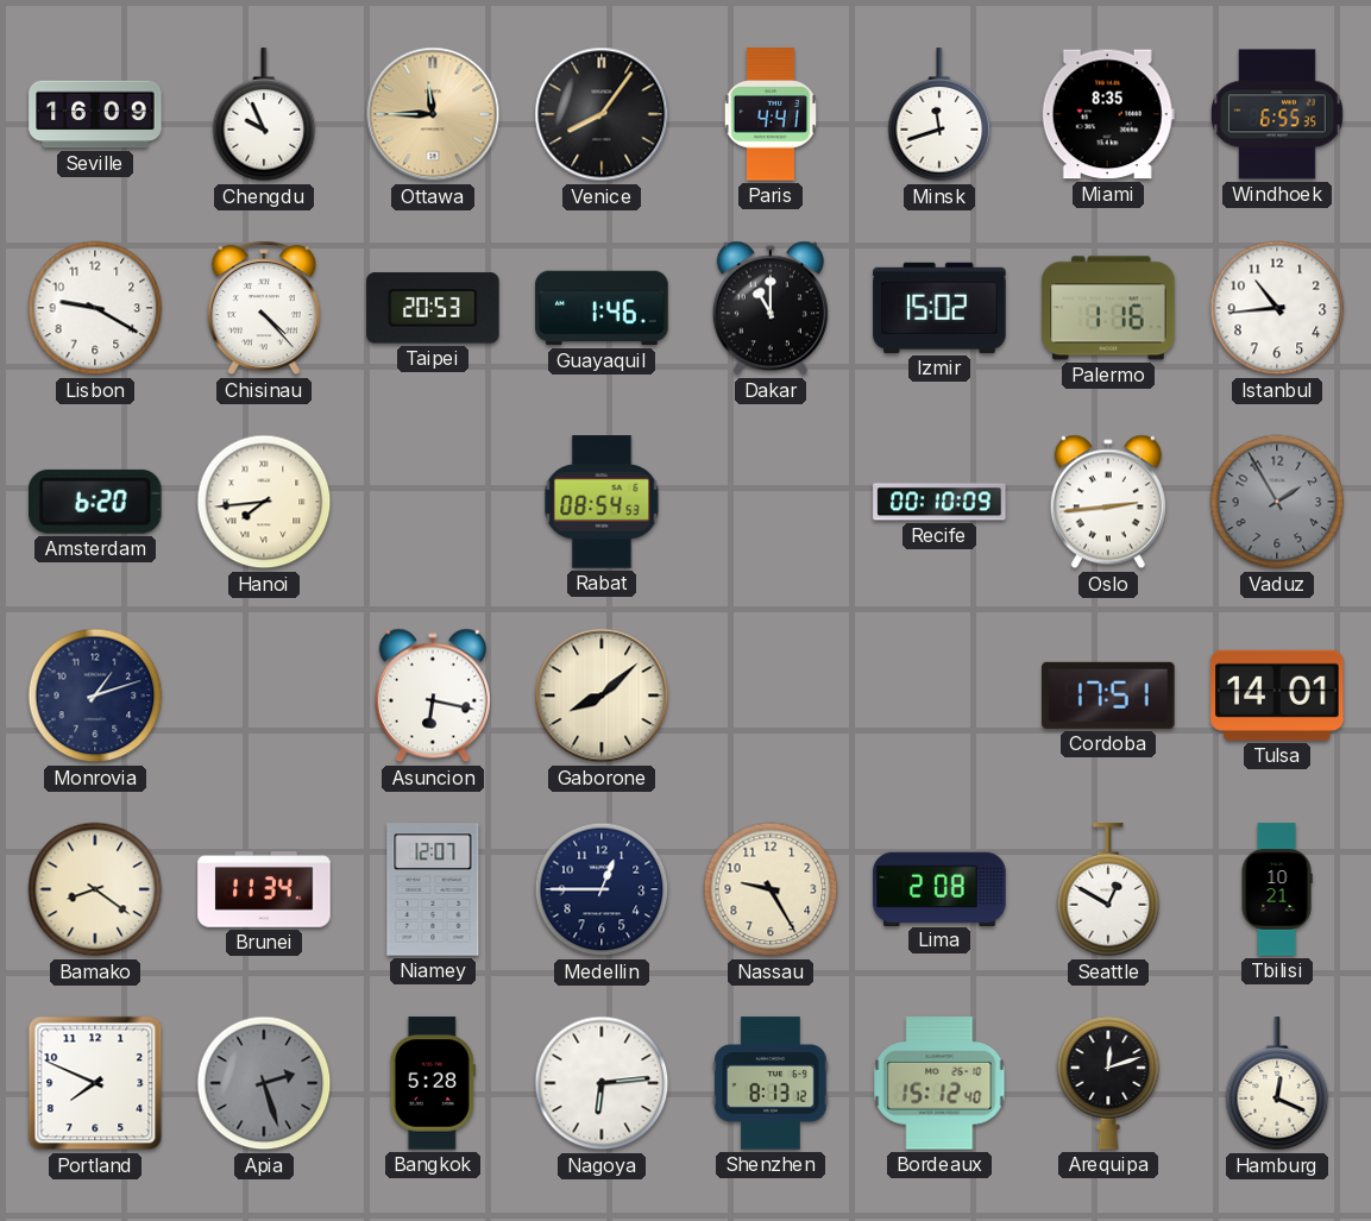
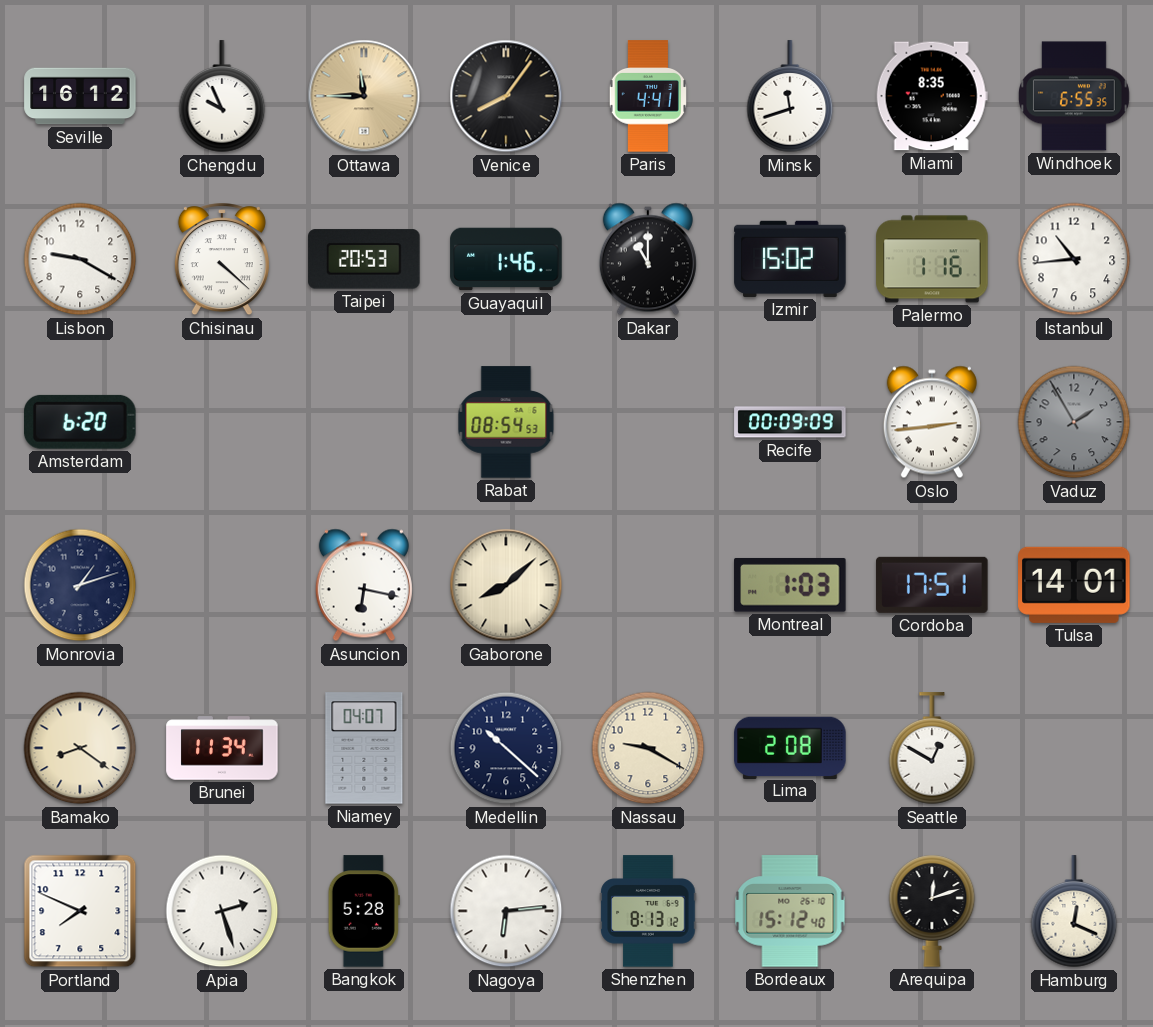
Seville: 16:09 -> 16:12
Chisinau: 4:23 -> 4:22
Hanoi: 7:44 -> none
Recife: 00:10 -> 00:09
Montreal: none -> 1:03
Niamey: 12:07 -> 04:07
Medellin: 12:45 -> 10:22
Nassau: 9:25 -> 9:20
Tbilisi: 10:21 -> none
Apia dial: grey -> white
